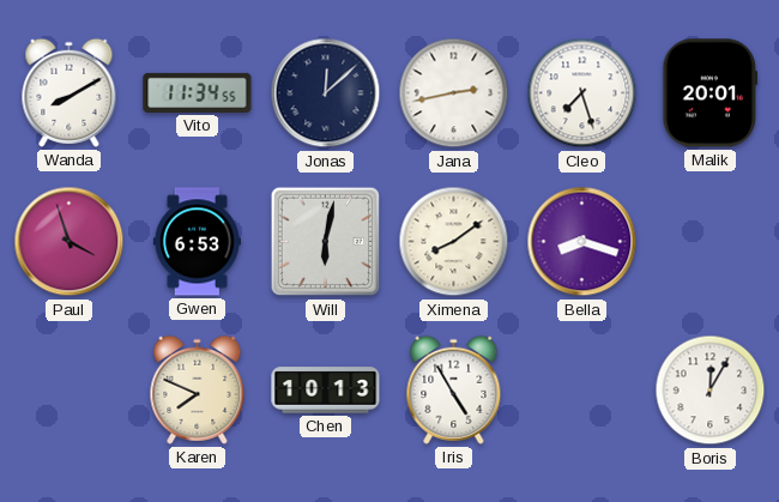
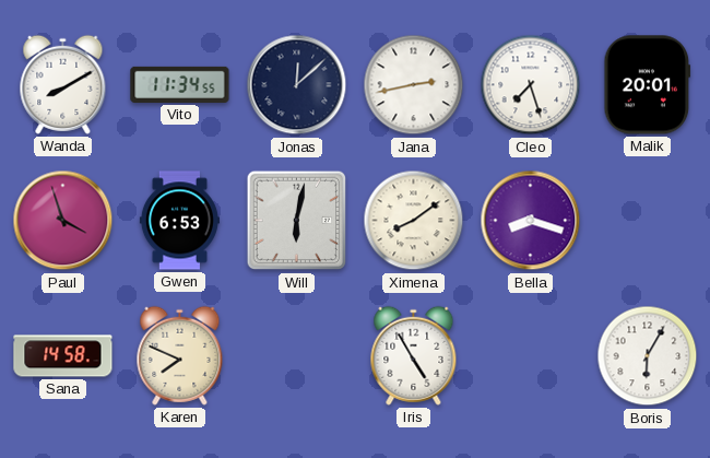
Sana: none -> 14:58
Chen: 10:13 -> none
Boris: 12:05 -> 6:05
